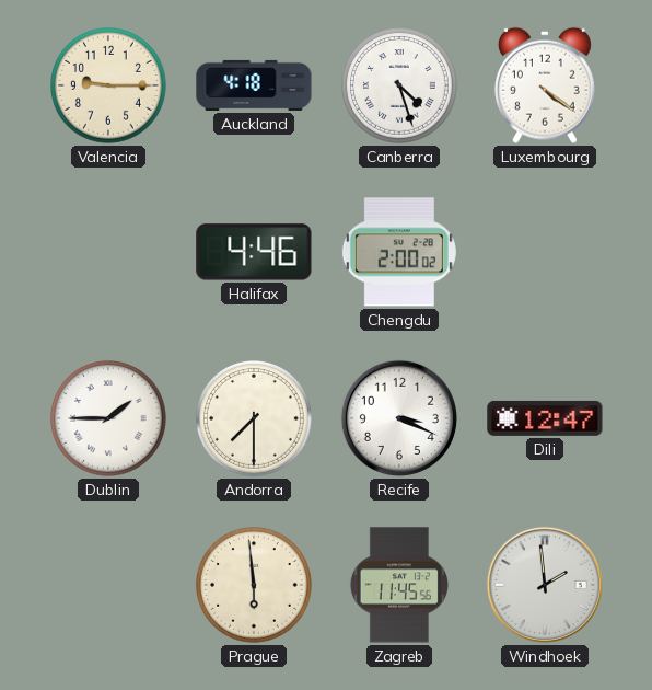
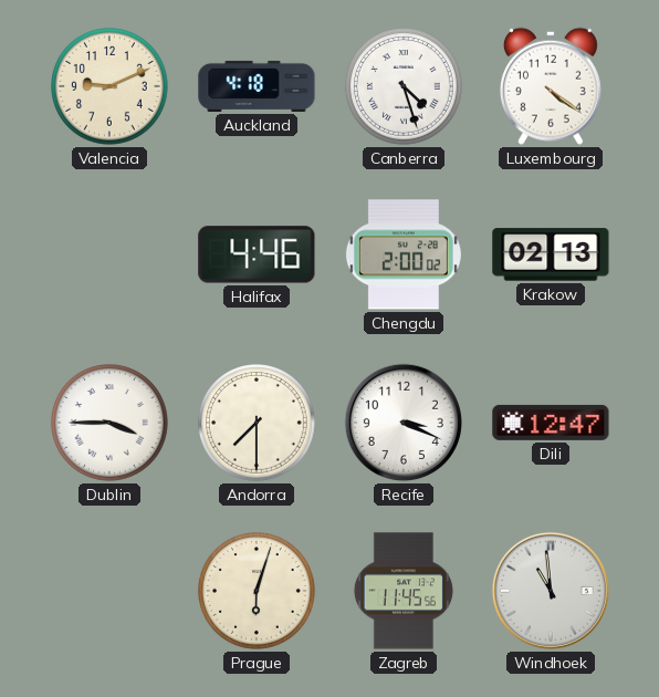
Valencia: 9:15 -> 9:11
Krakow: none -> 02:13
Dublin: 1:45 -> 3:45
Prague: 5:59 -> 6:03
Windhoek: 1:59 -> 10:59
